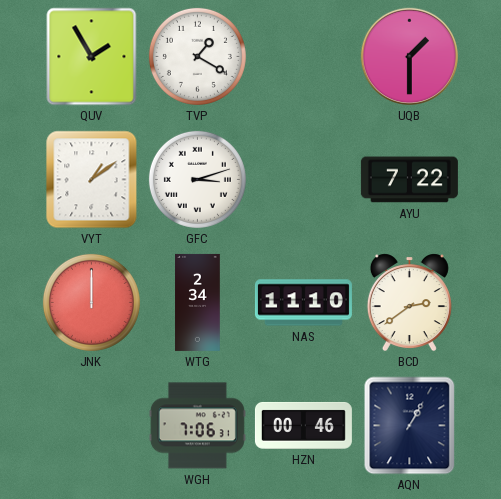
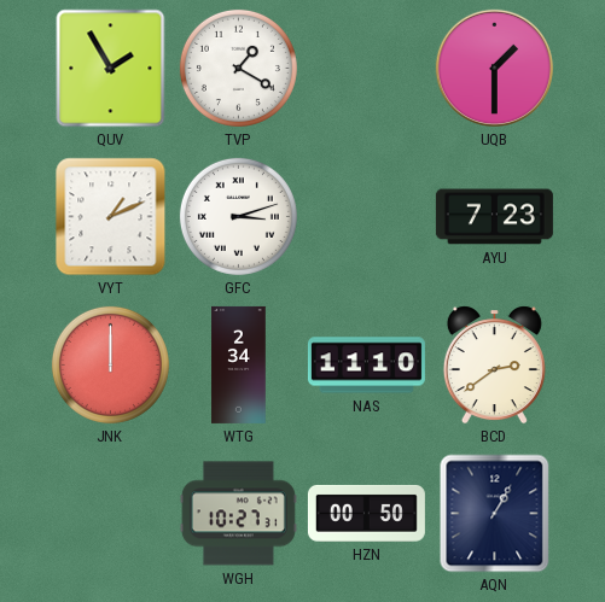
VYT: 1:09 -> 1:11
AYU: 7:22 -> 7:23
WGH: 7:06 -> 10:27
HZN: 00:46 -> 00:50
